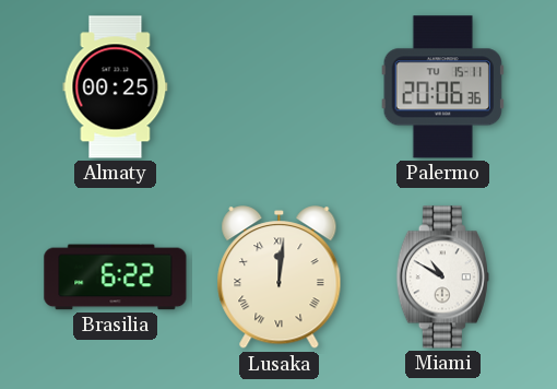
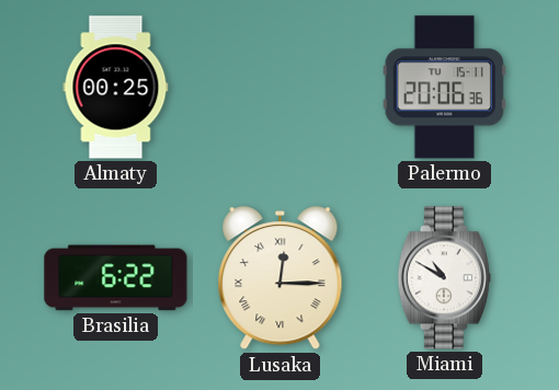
Lusaka: 12:01 -> 12:15
